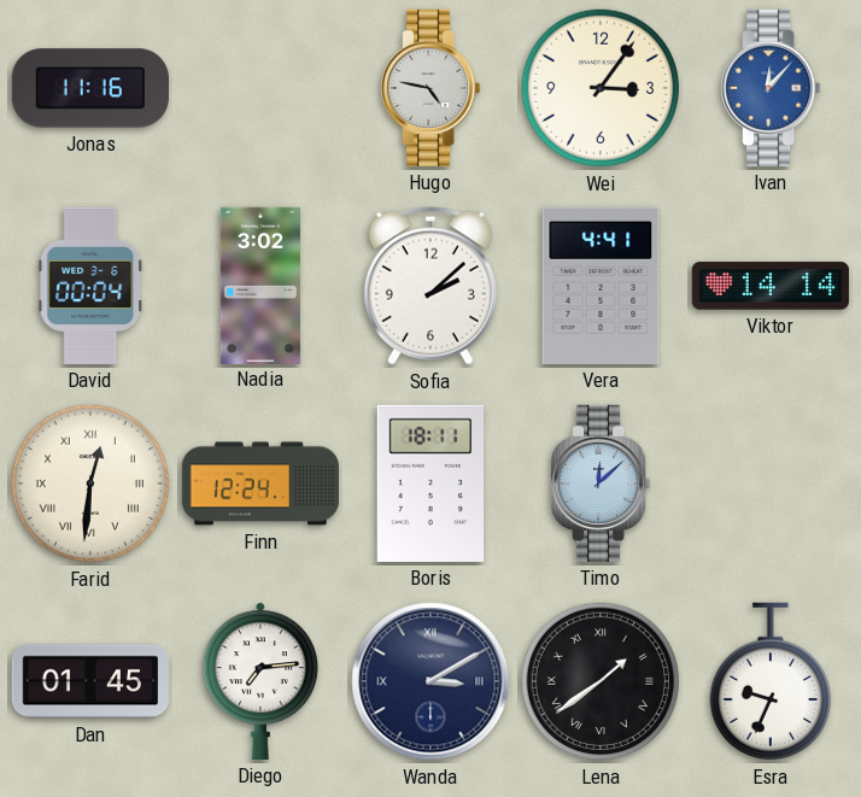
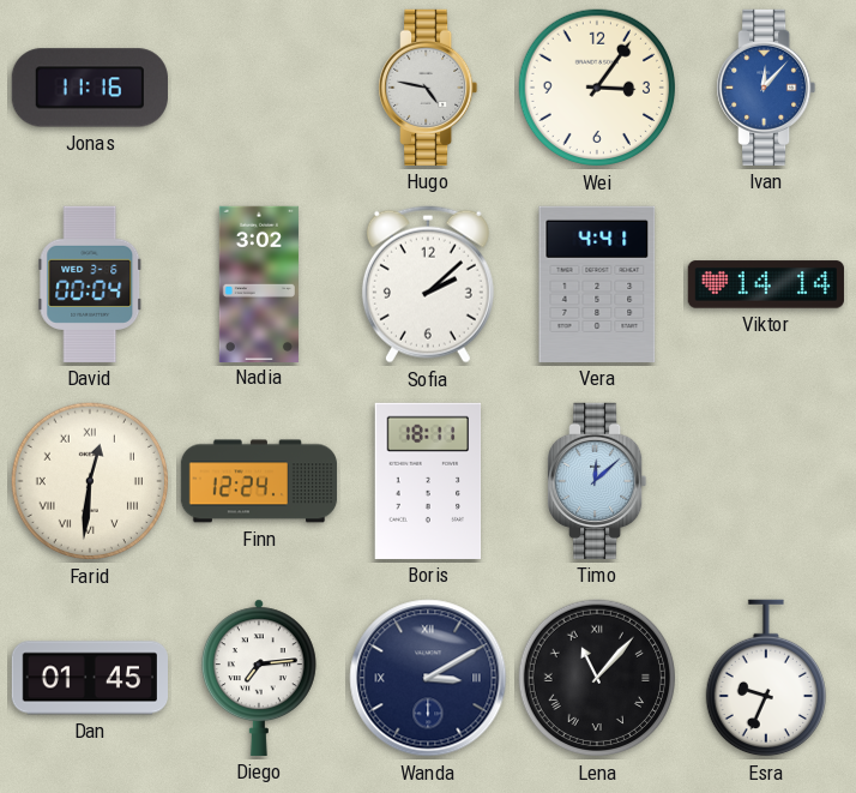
Lena: 1:39 -> 11:07
